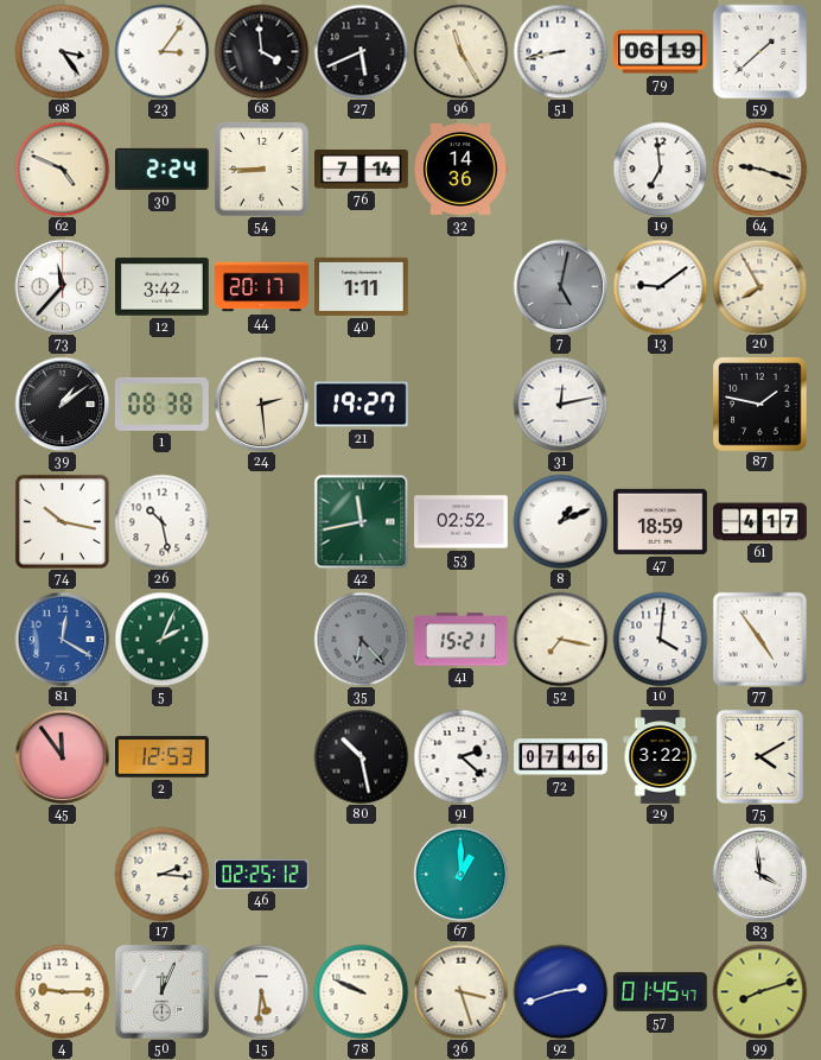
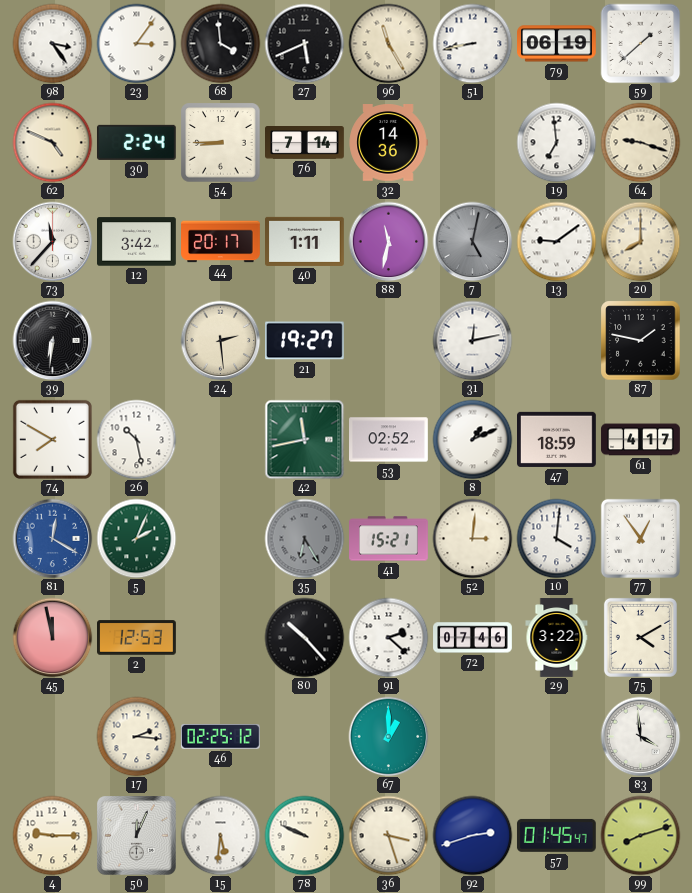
88: none -> 11:32
20: 7:55 -> 8:00
39: 1:09 -> 6:31
1: 08:38 -> none
74: 10:17 -> 7:50
35: 6:23 -> 6:25
52: 7:17 -> 3:01
77: 4:54 -> 12:54
45: 11:54 -> 11:58
80: 10:28 -> 10:23
